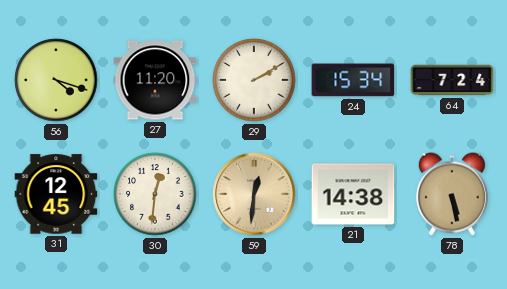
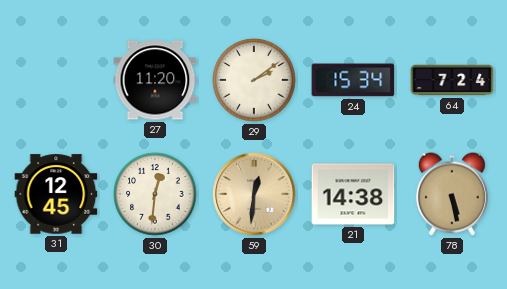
56: 4:18 -> none
29: 2:10 -> 2:09
